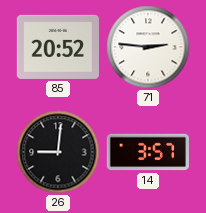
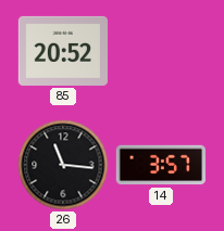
71: 2:46 -> none
26: 9:01 -> 11:16
